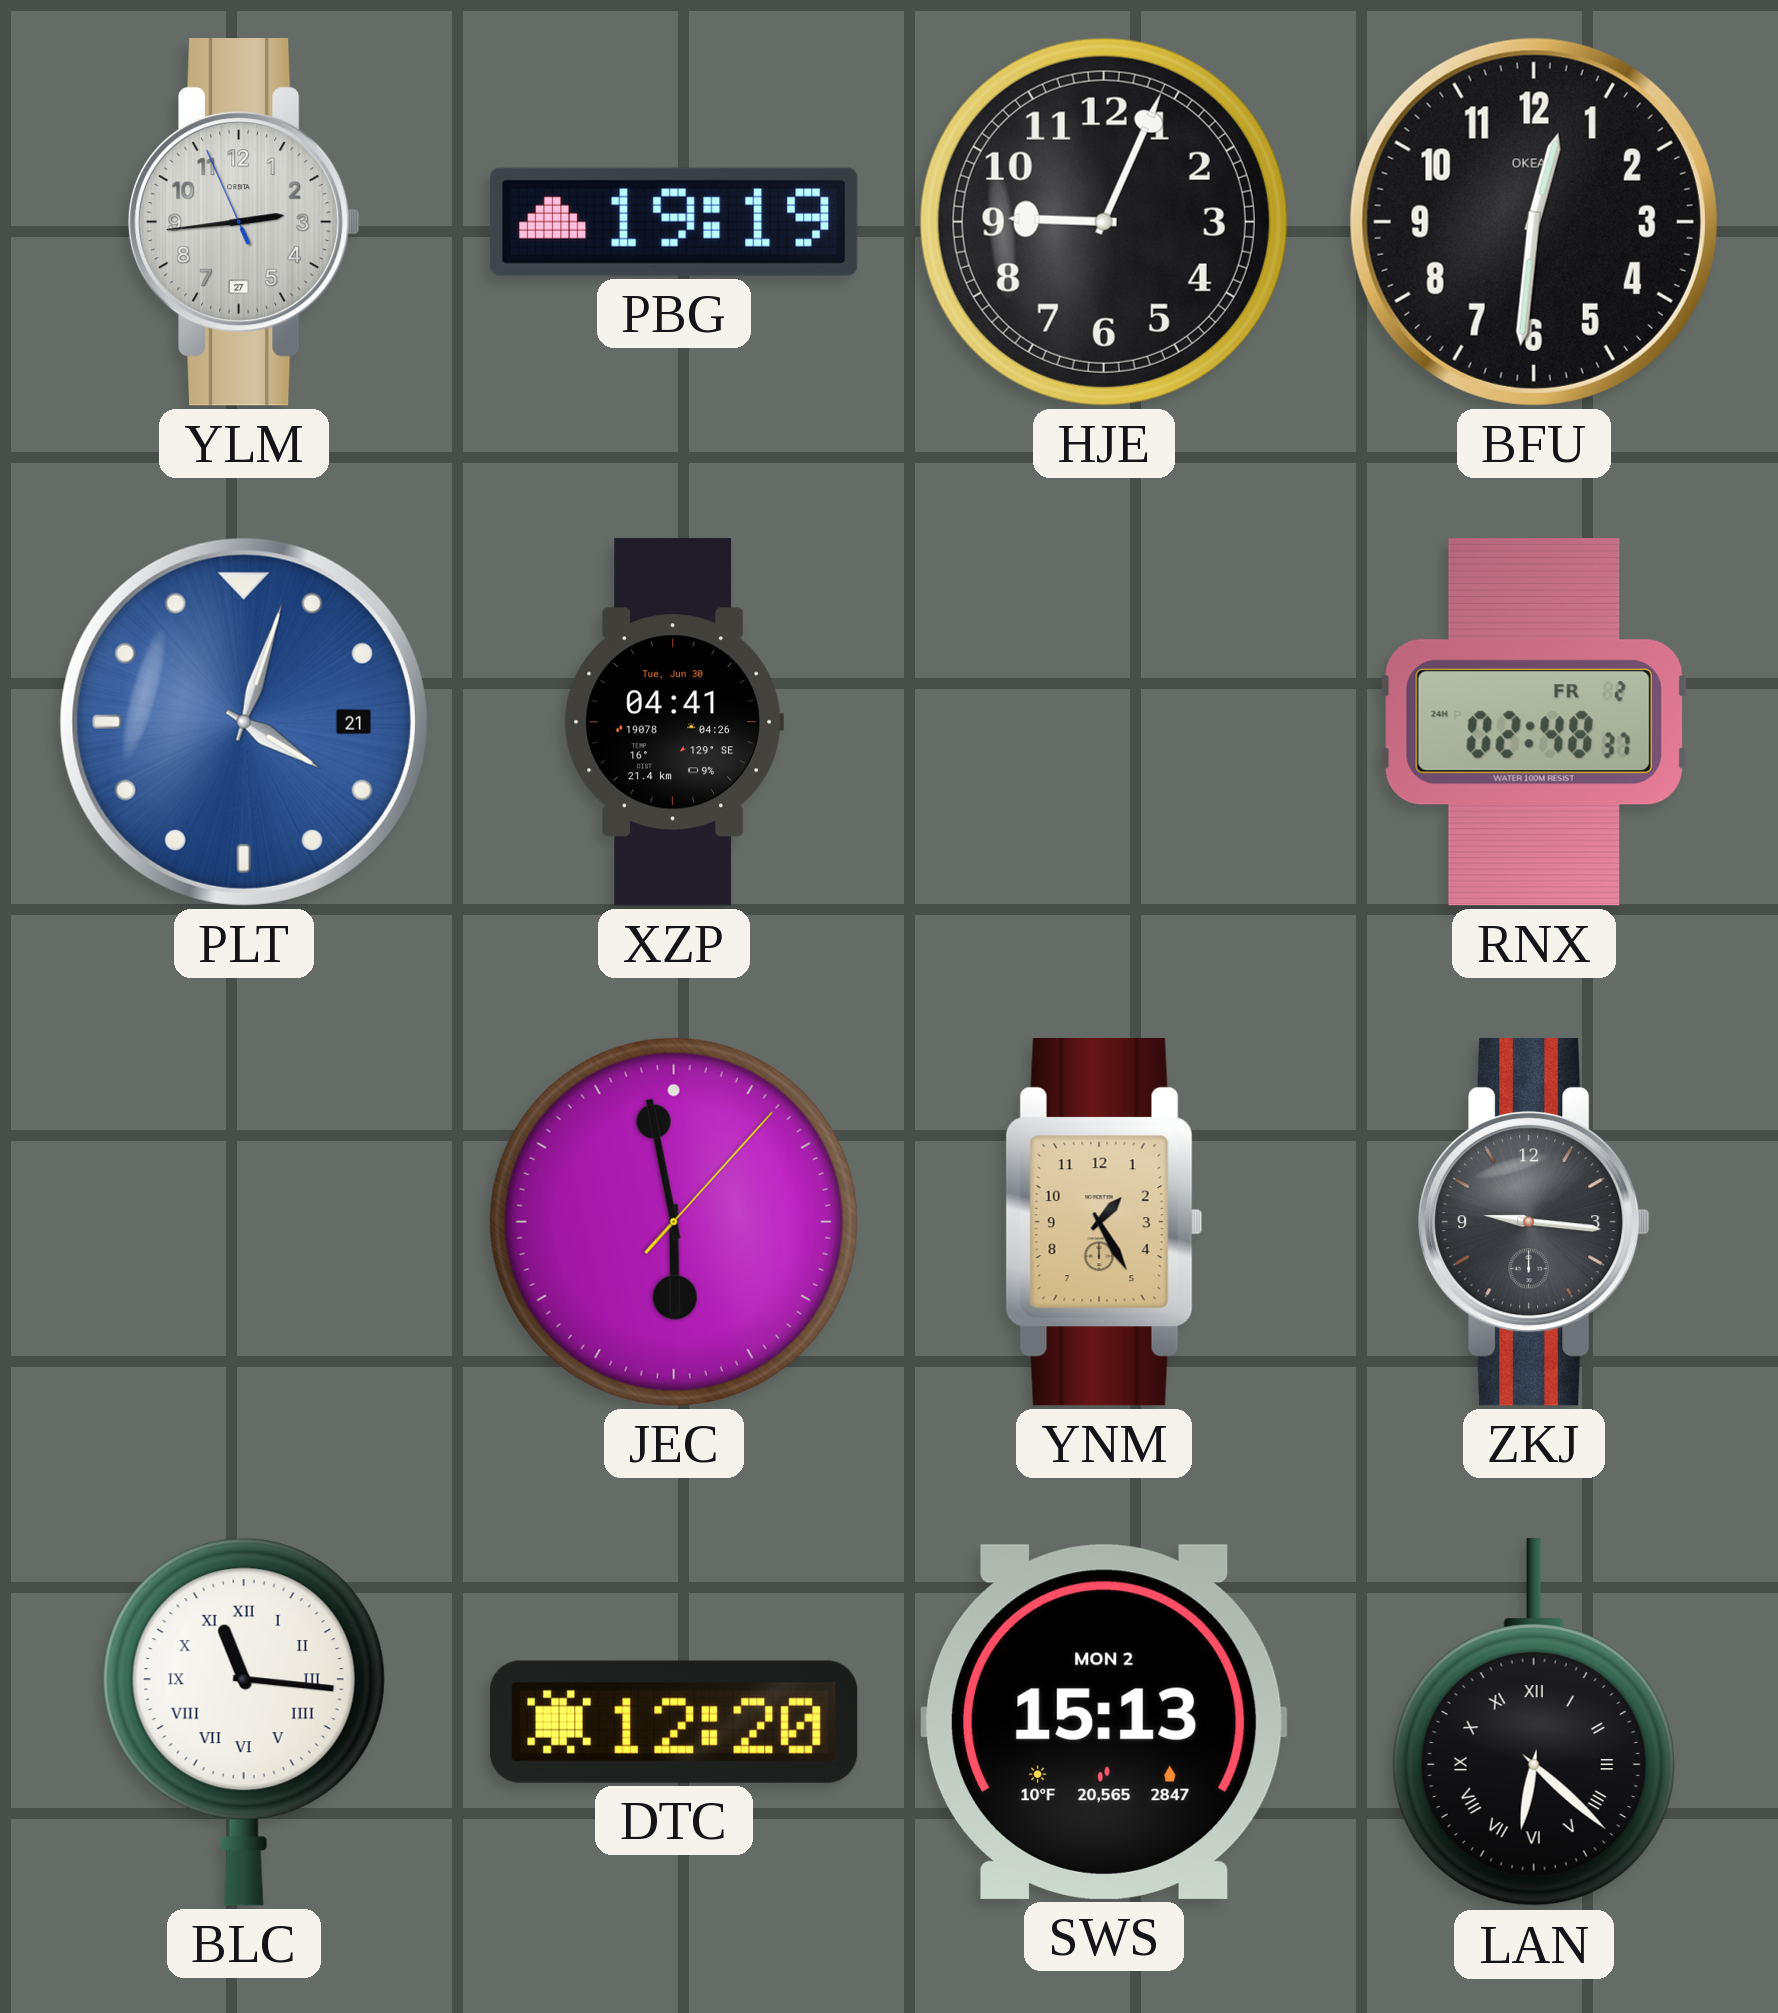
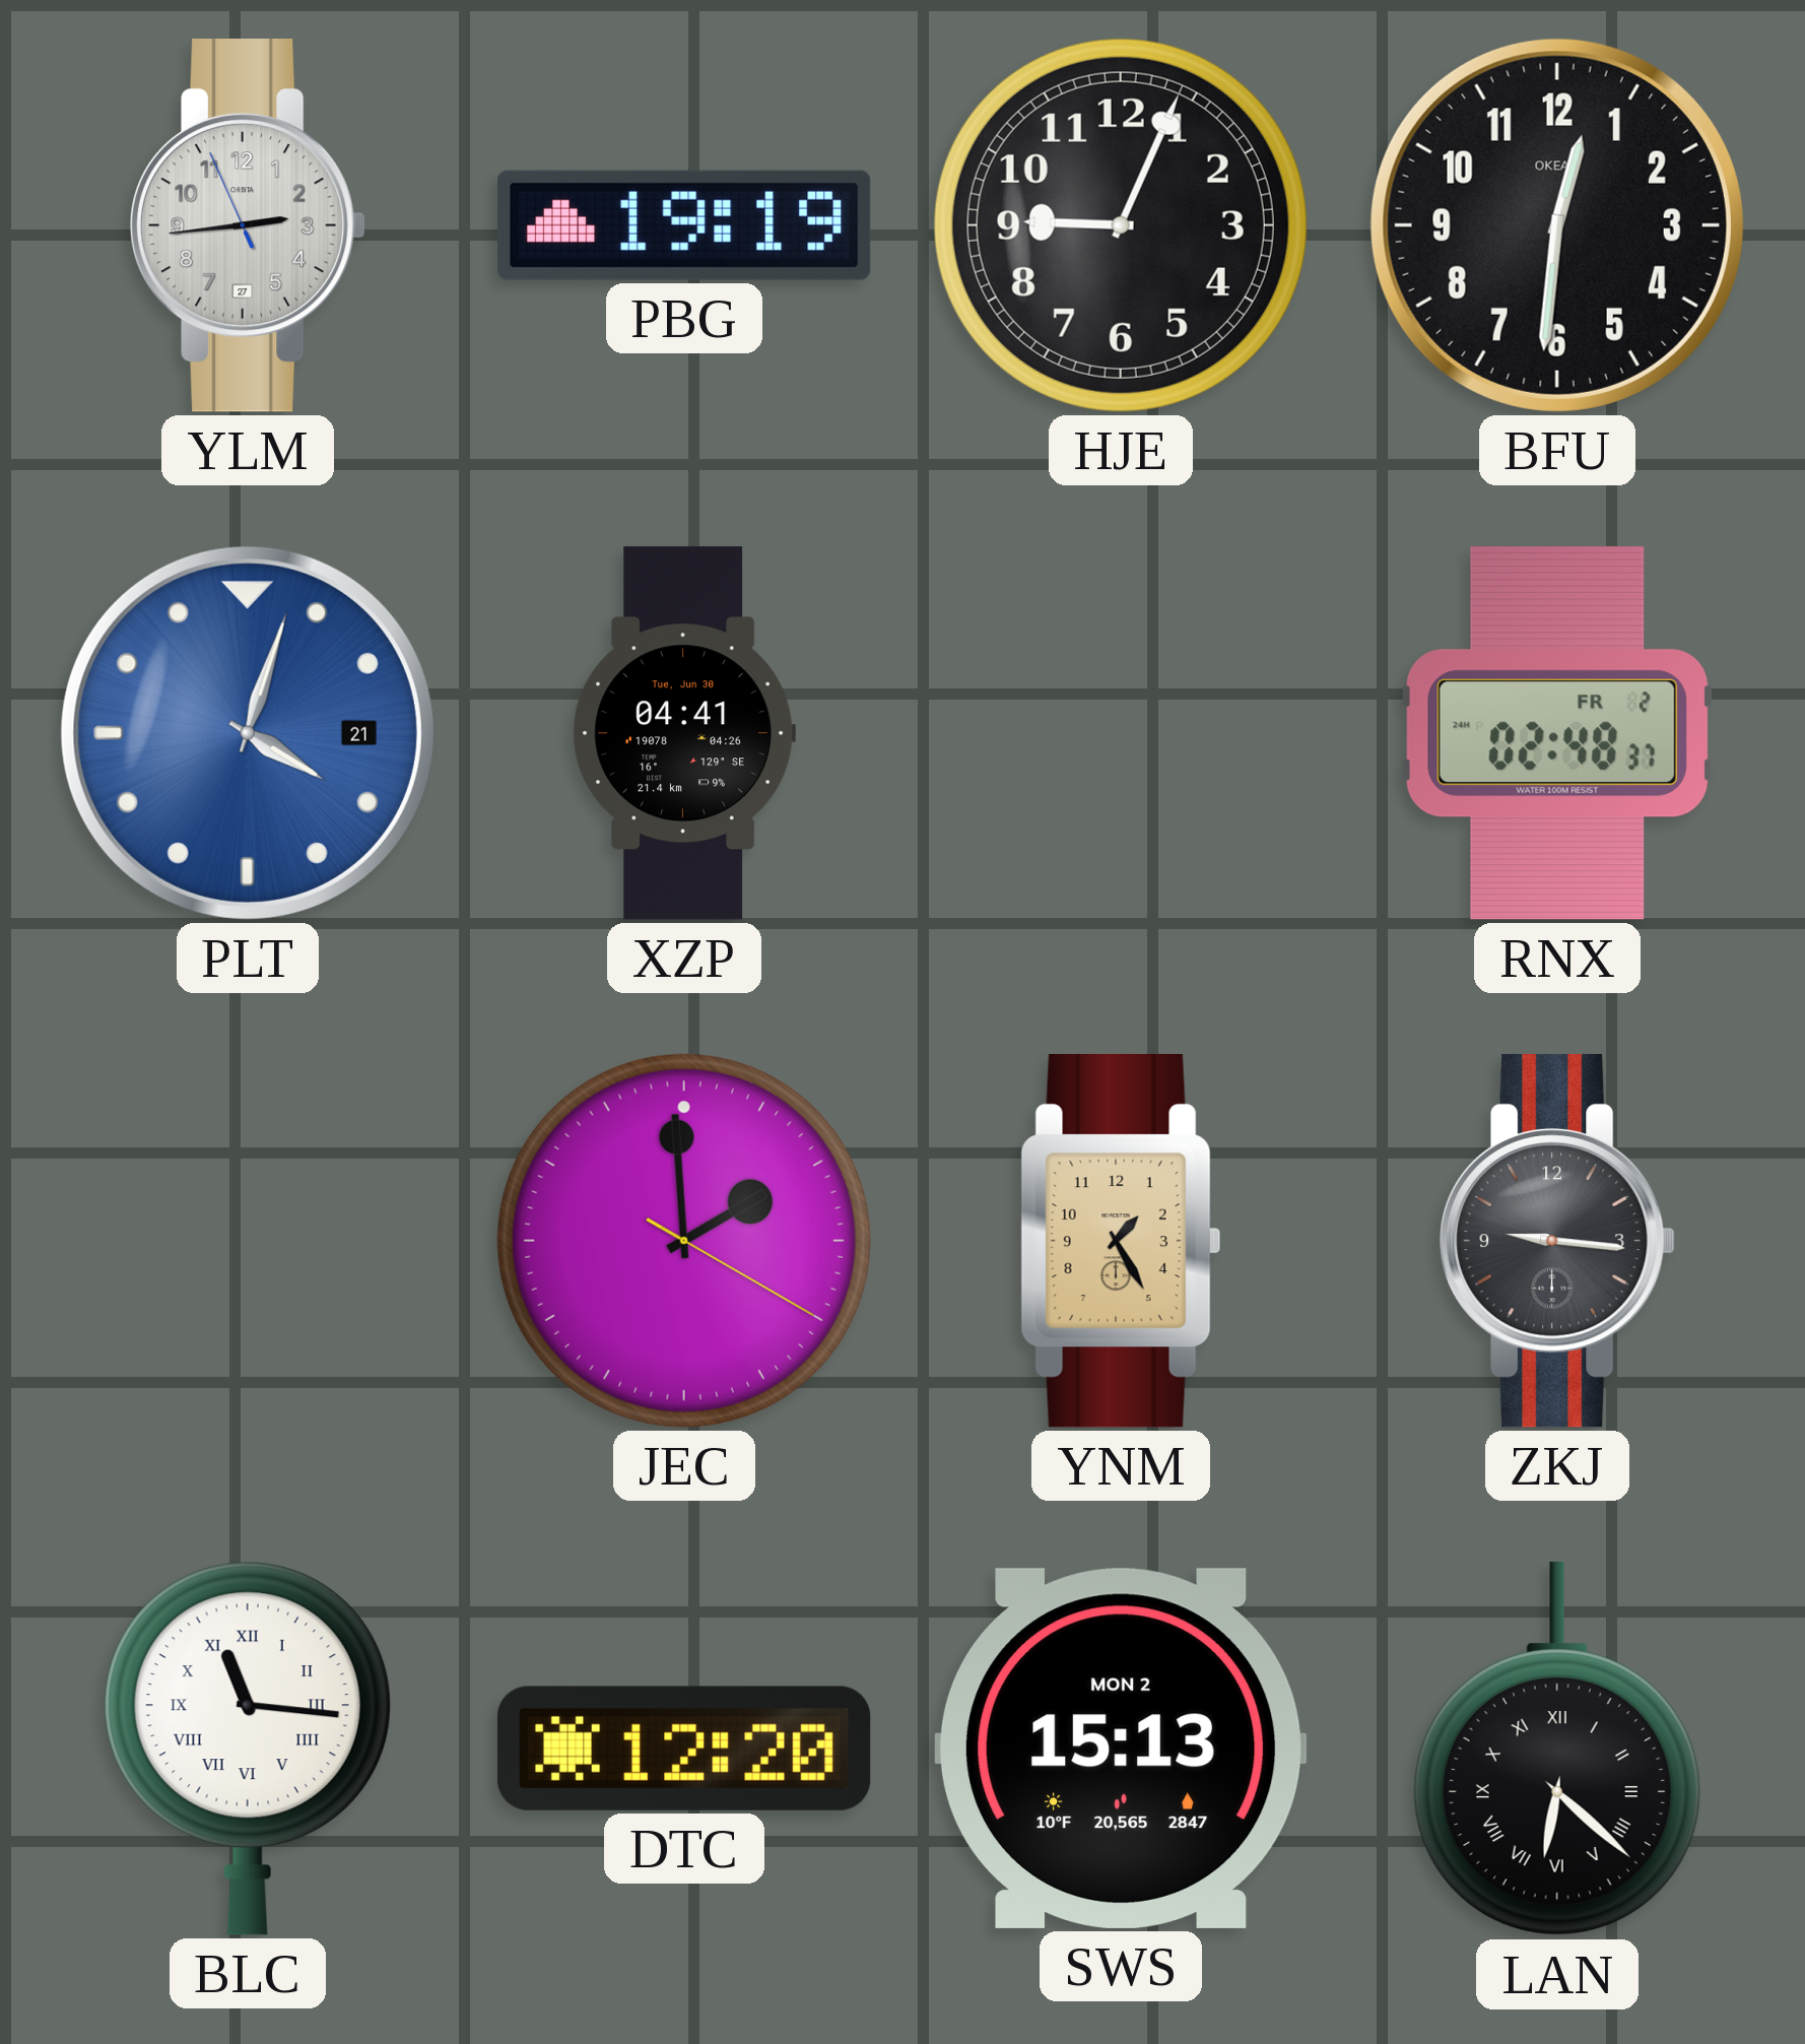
JEC: 5:58 -> 1:59
